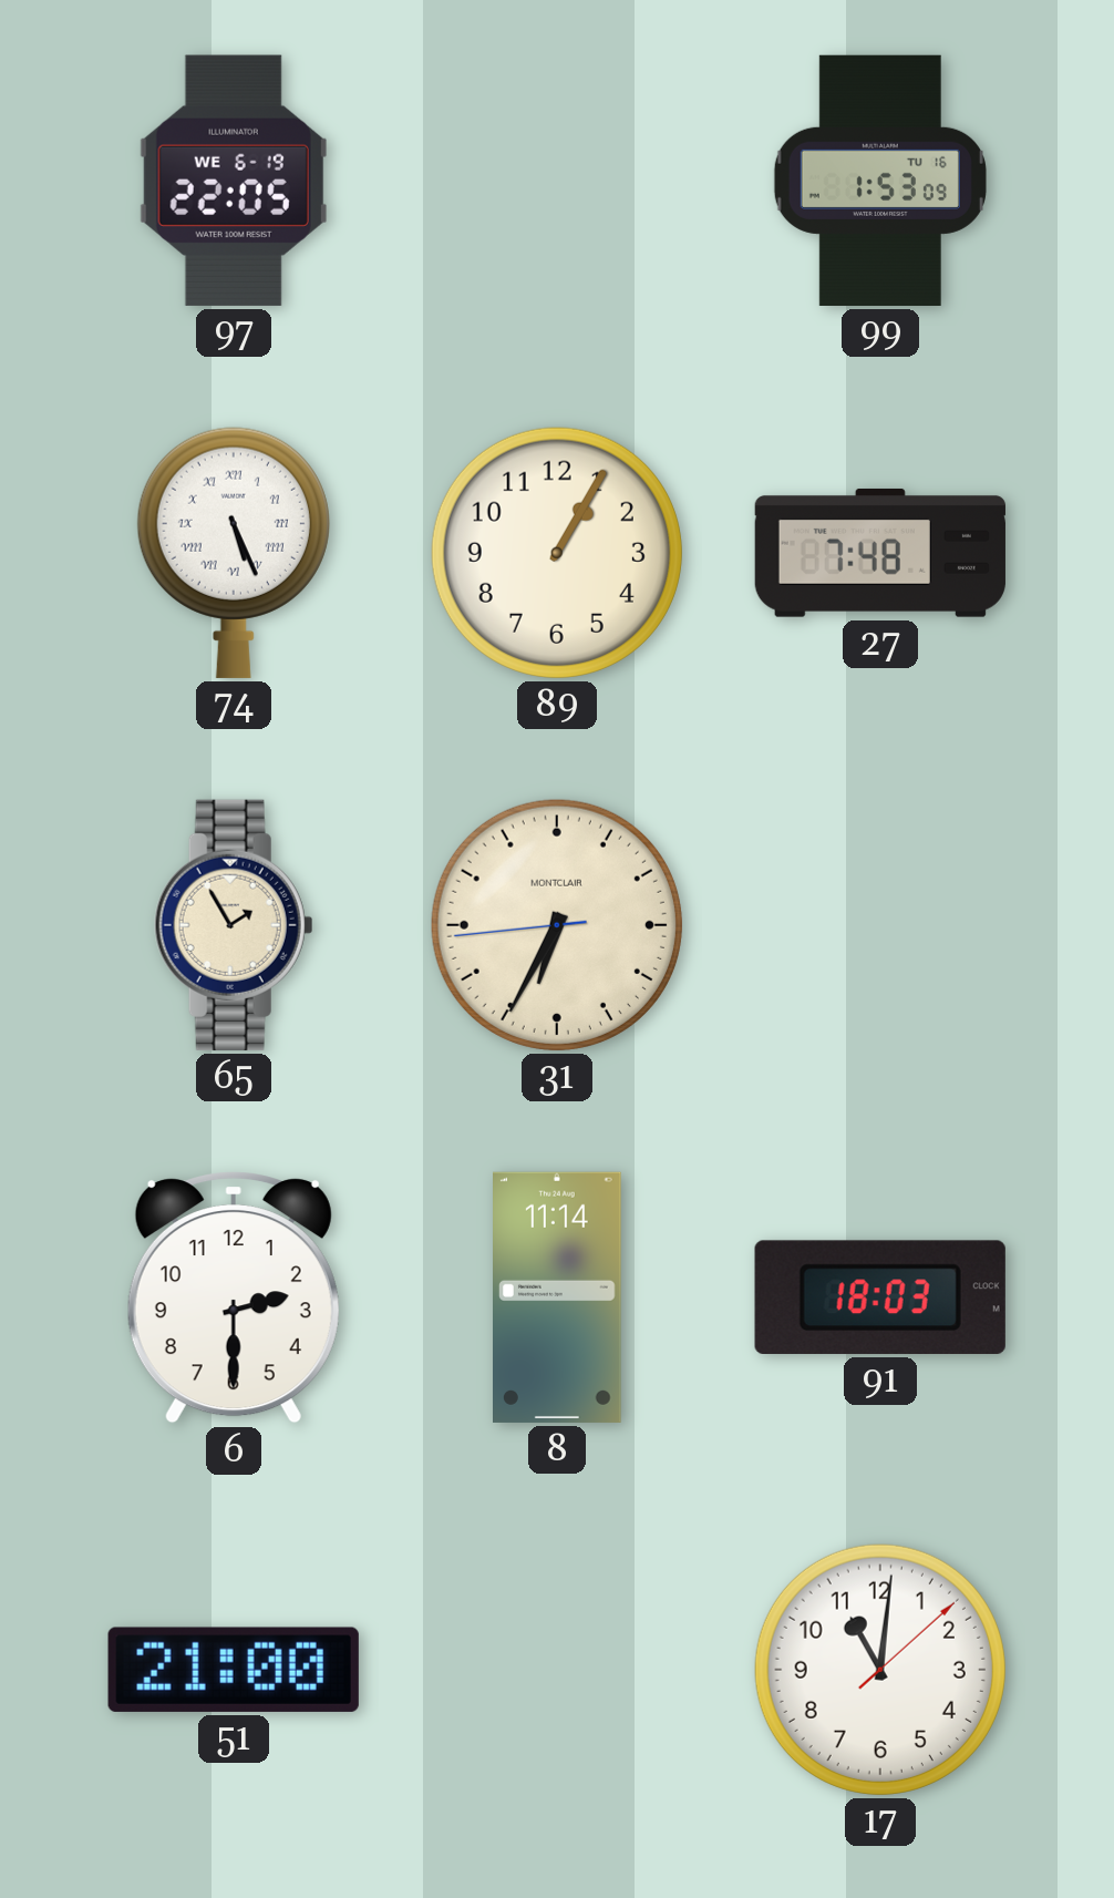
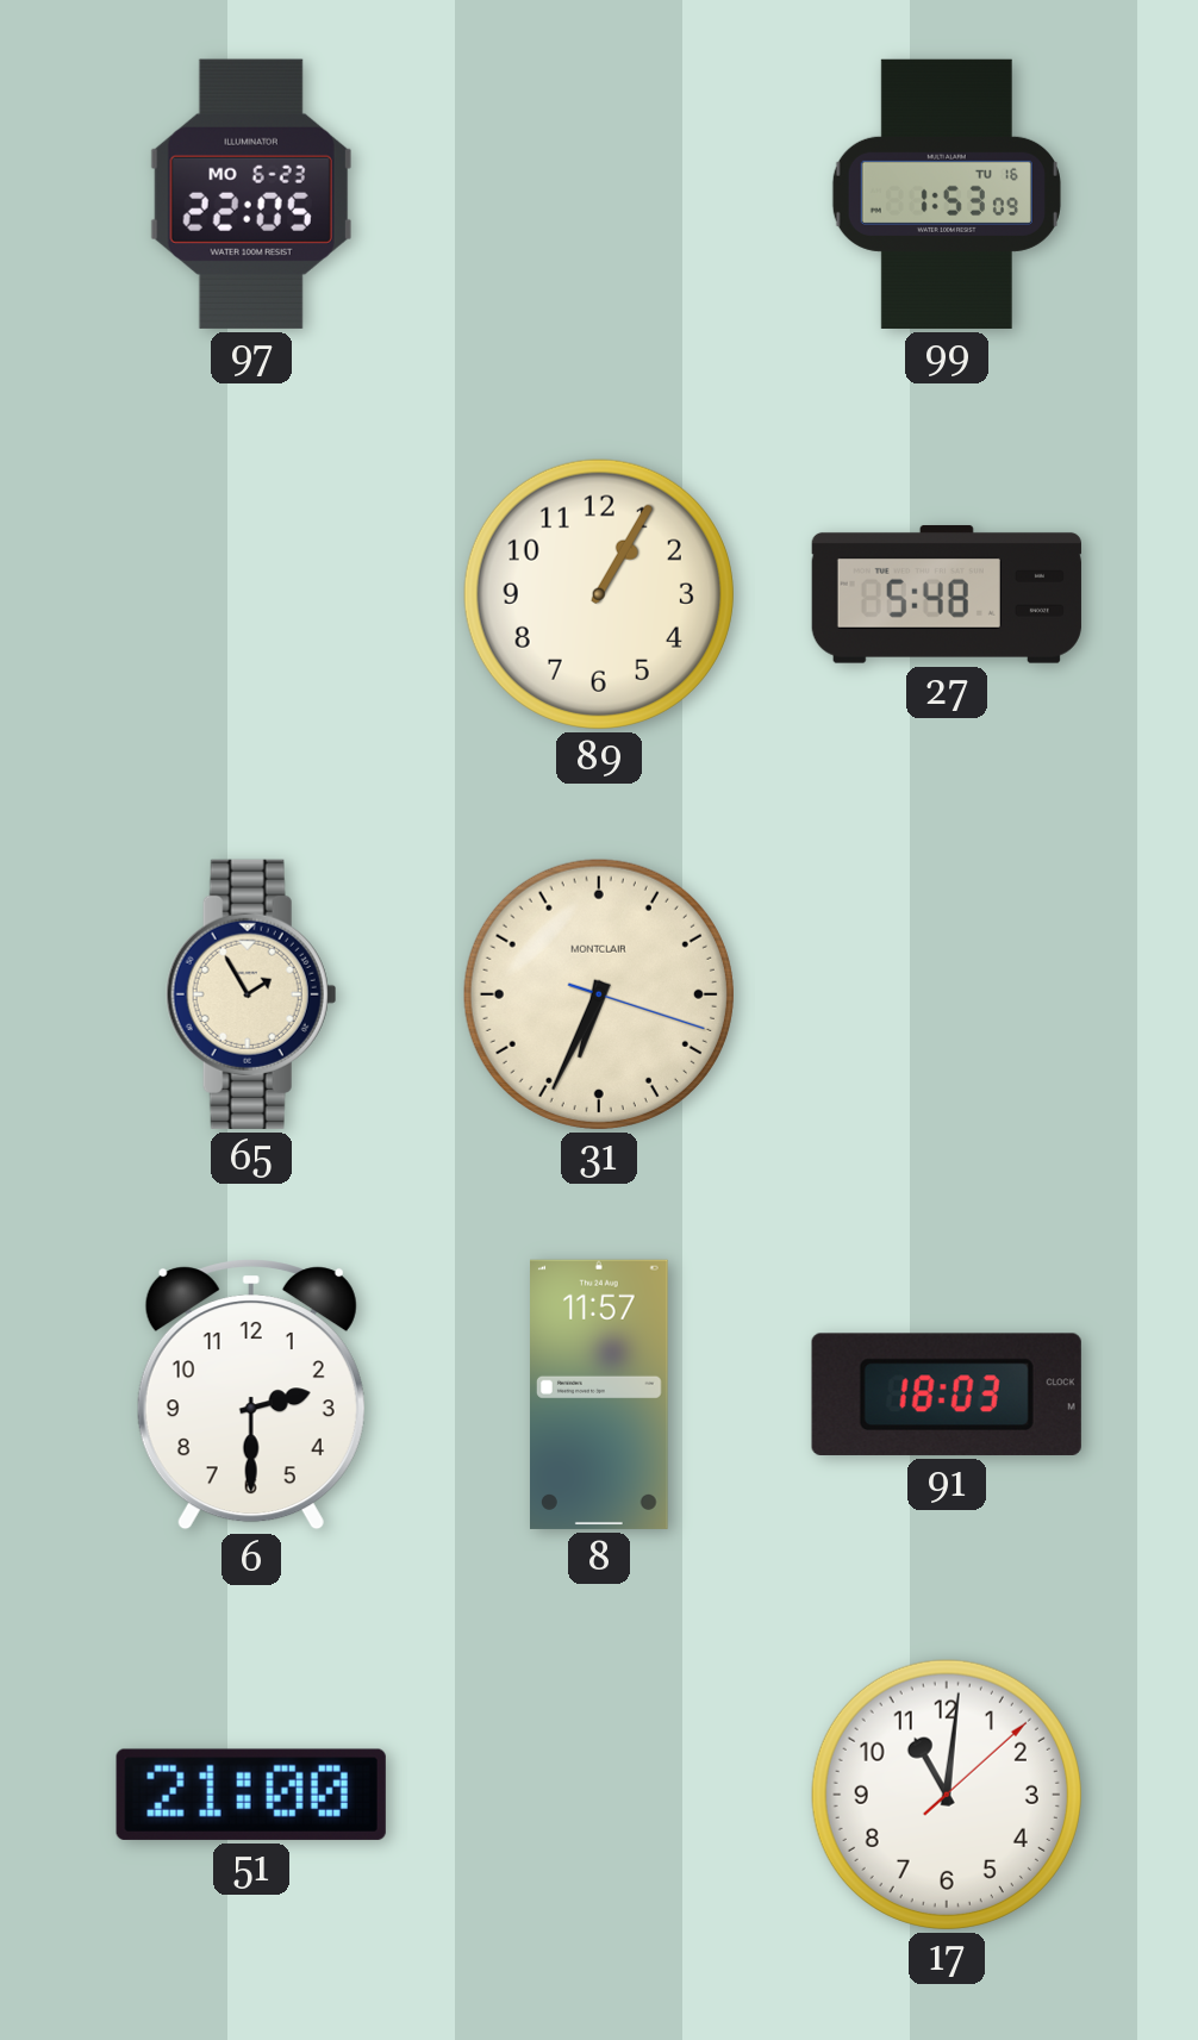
97 date: WE 6-19 -> MO 6-23
74: 5:26 -> none
27: 7:48 -> 5:48
31: 6:34:44 -> 6:34:18
8: 11:14 -> 11:57
